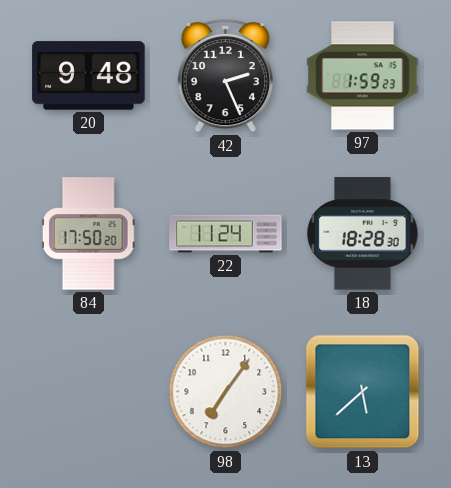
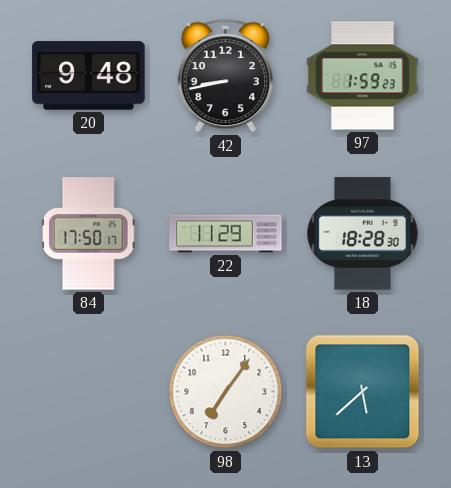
42: 2:26 -> 8:43
84: 17:50:20 -> 17:50:17
22: 11:24 -> 11:29
